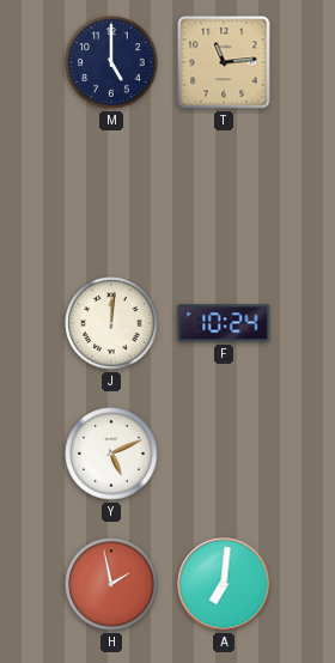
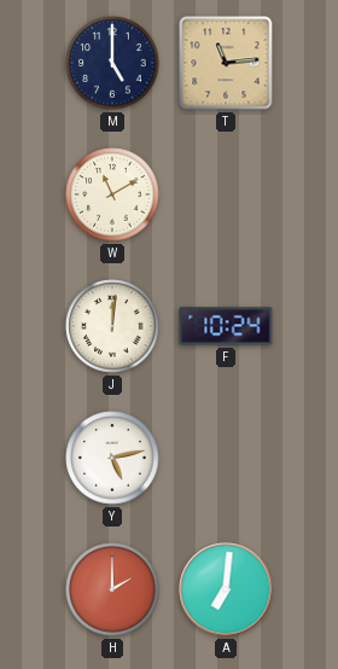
W: none -> 11:10
Y: 5:11 -> 5:13
H: 1:58 -> 2:00
